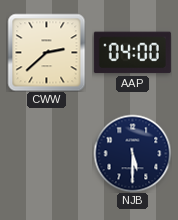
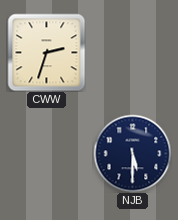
CWW: 2:38 -> 2:33
AAP: 04:00 -> none
